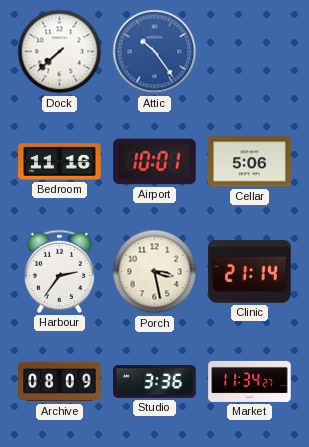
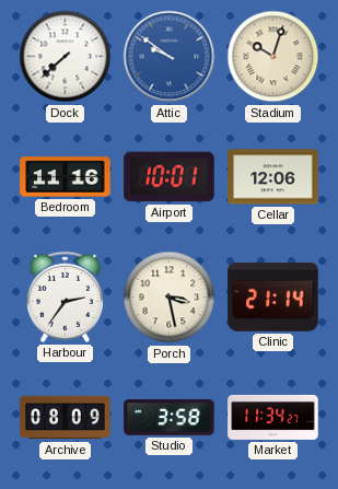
Attic: 10:24 -> 9:51
Stadium: none -> 10:03
Cellar: 5:06 -> 12:06
Studio: 3:36 -> 3:58
